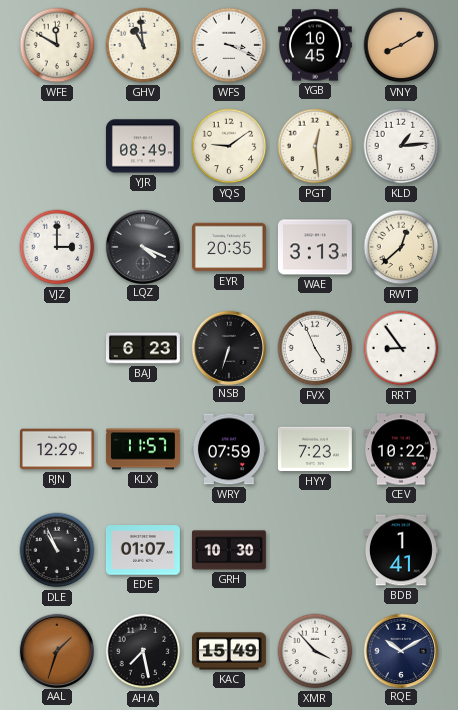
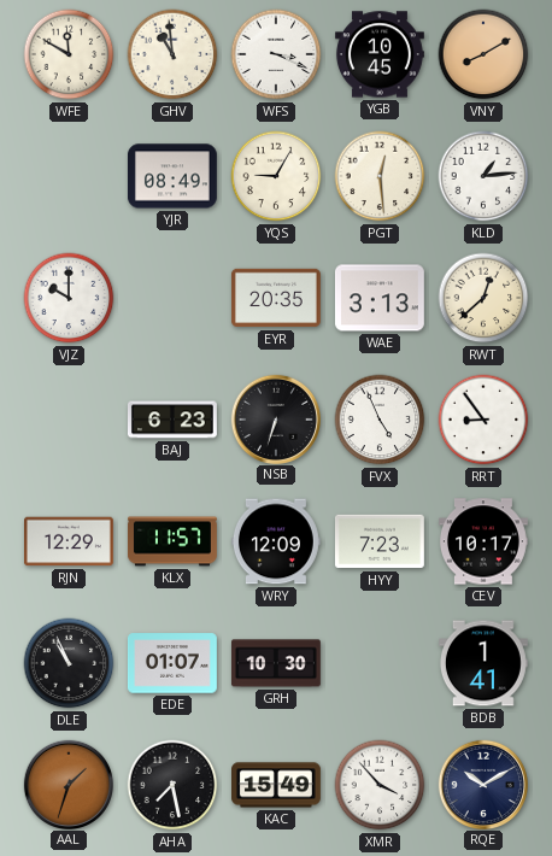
YQS: 9:09 -> 9:05
VJZ: 3:00 -> 10:00
LQZ: 4:19 -> none
WRY: 07:59 -> 12:09
CEV: 10:22 -> 10:17
